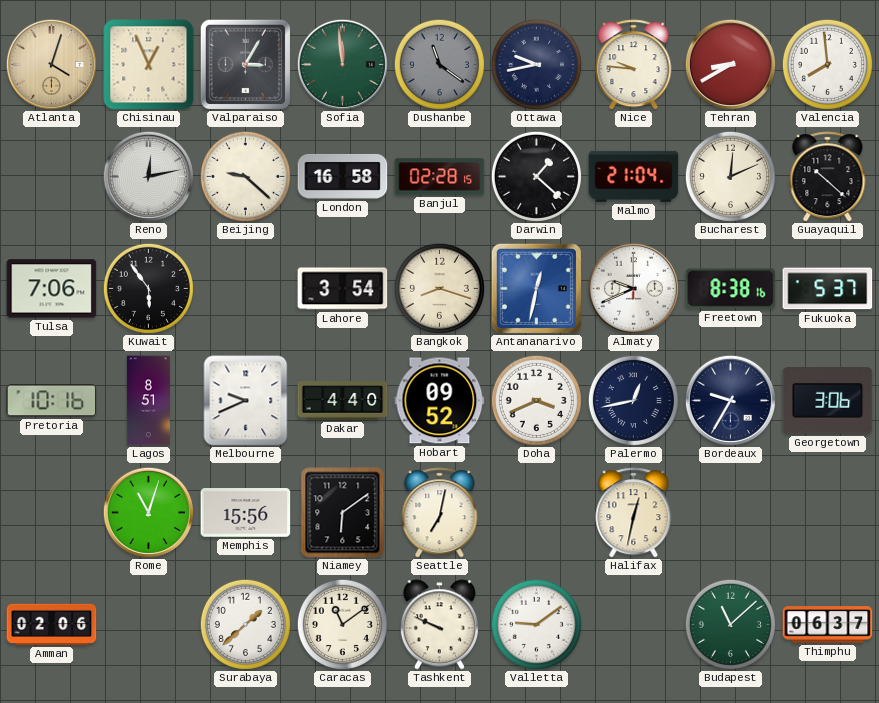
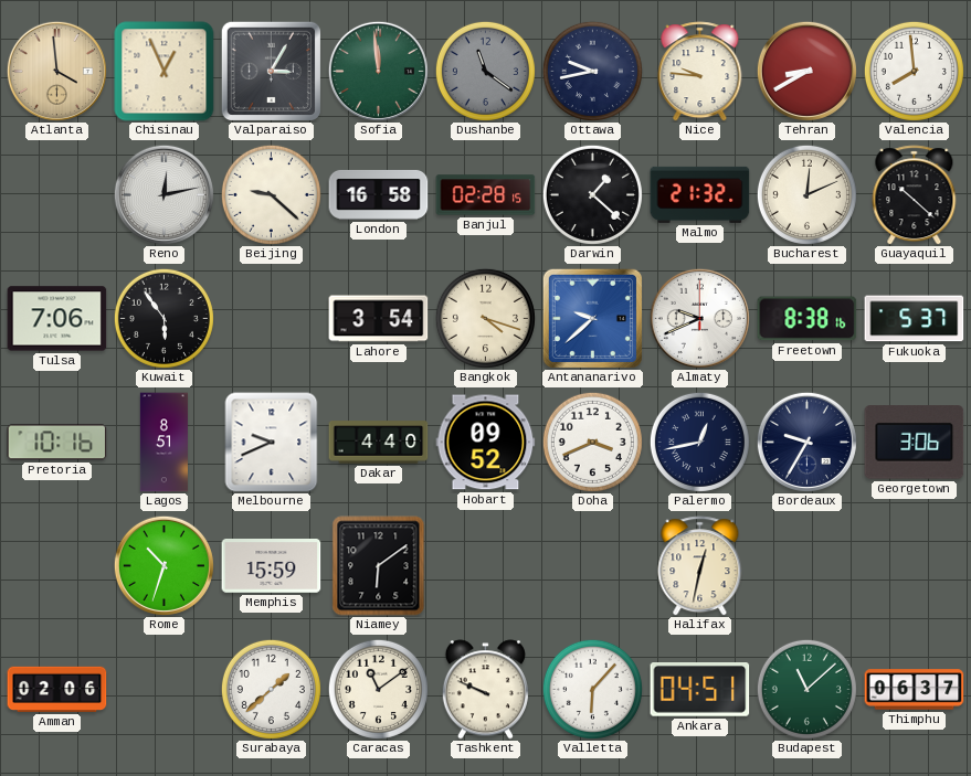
Atlanta: 4:03 -> 3:59
Malmo: 21:04 -> 21:32
Bangkok: 8:18 -> 4:18
Antananarivo: 12:32 -> 9:38
Rome: 11:03 -> 10:33
Memphis: 15:56 -> 15:59
Seattle: 7:02 -> none
Valletta: 9:09 -> 6:07
Ankara: none -> 04:51
